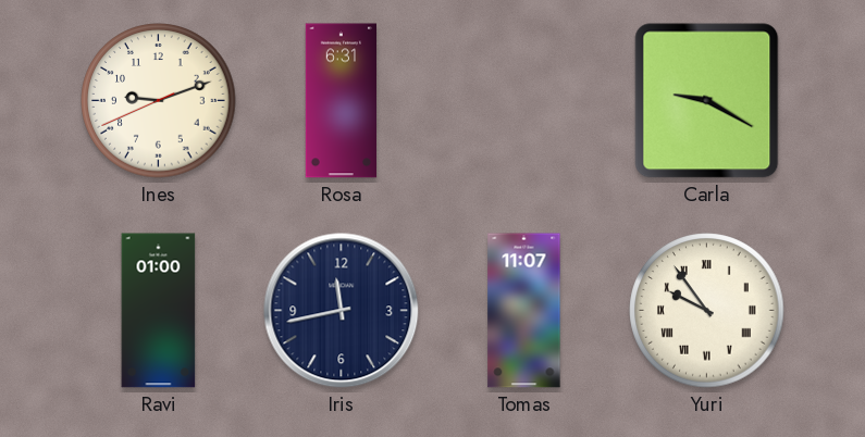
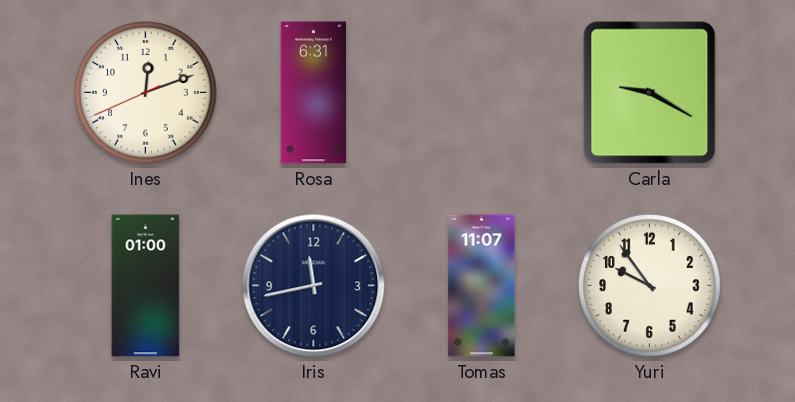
Ines: 9:11 -> 12:11
Yuri numerals: Roman -> Arabic
